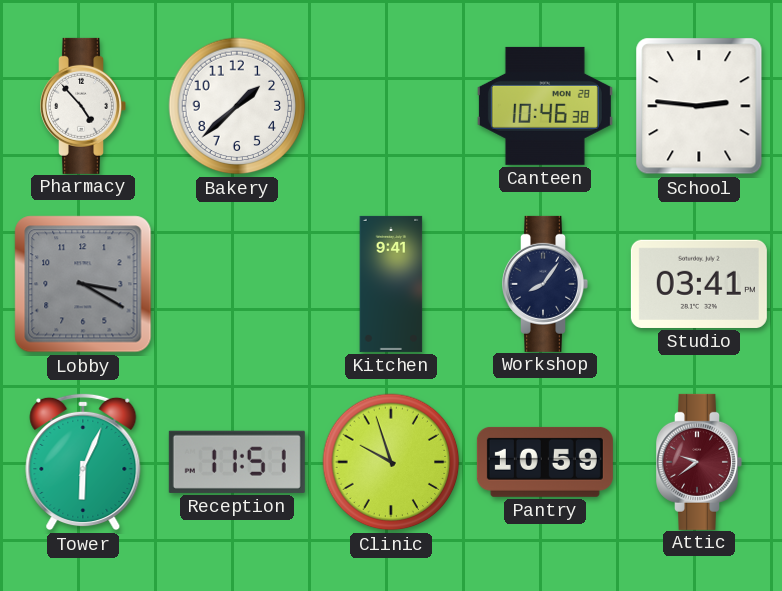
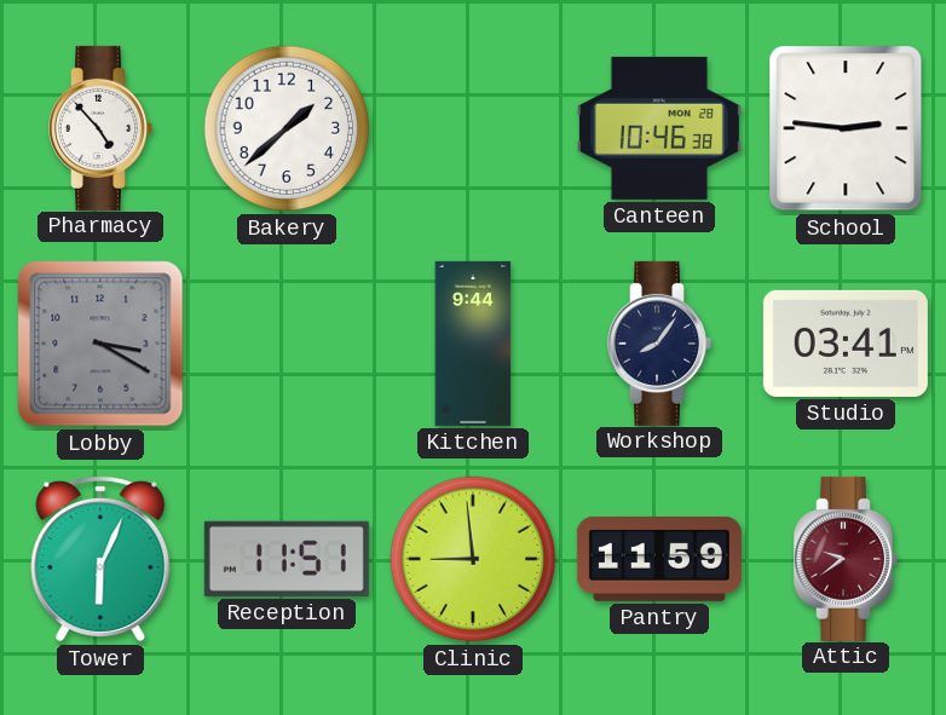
Kitchen: 9:41 -> 9:44
Clinic: 9:57 -> 8:59
Pantry: 10:59 -> 11:59
